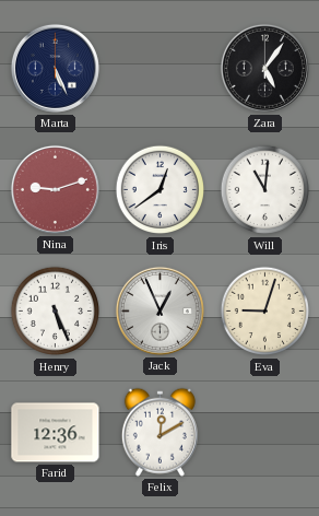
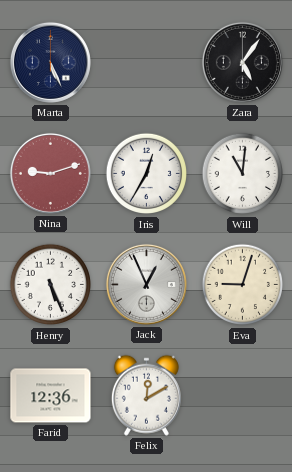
Iris: 12:39 -> 12:35
